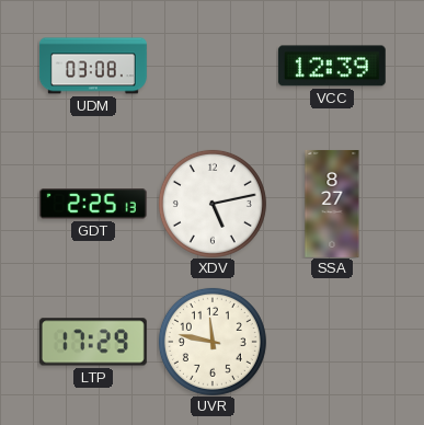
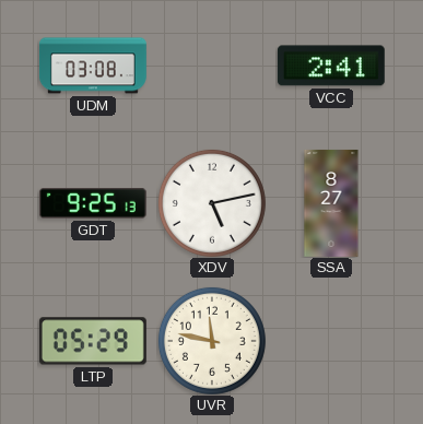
VCC: 12:39 -> 2:41
GDT: 2:25 -> 9:25
LTP: 17:29 -> 05:29
